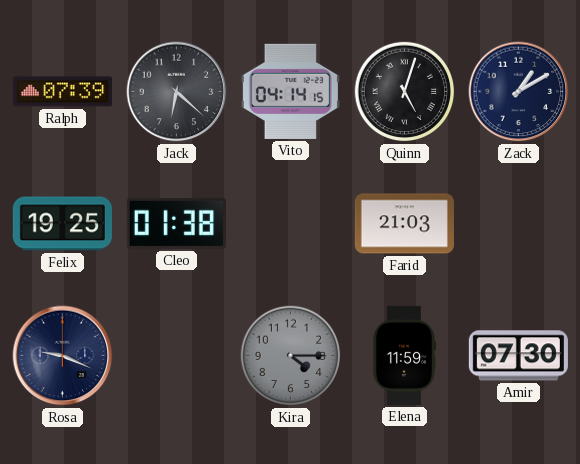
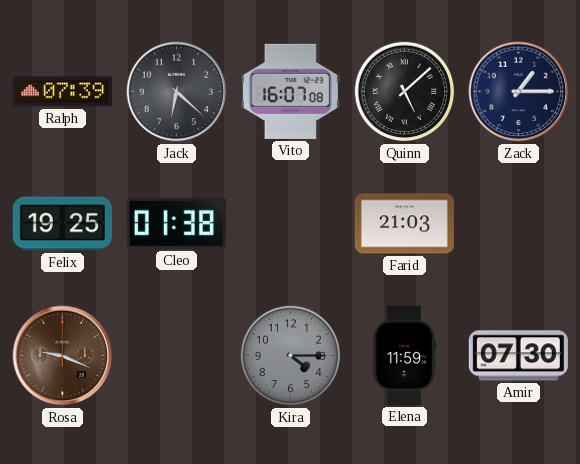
Vito: 04:14 -> 16:07
Quinn: 5:03 -> 5:08
Zack: 1:10 -> 1:15
Rosa dial: navy -> brown
